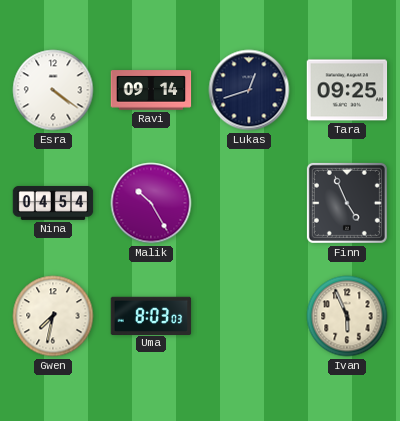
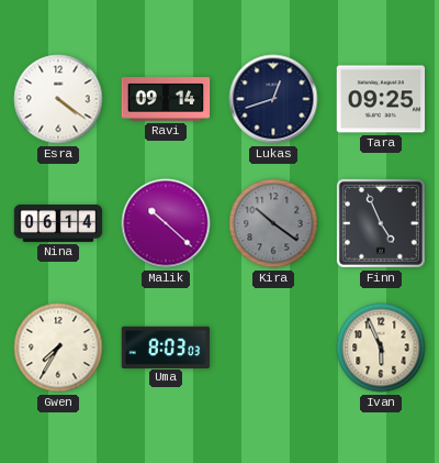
Nina: 04:54 -> 06:14
Malik: 10:25 -> 10:22
Kira: none -> 10:21
Gwen: 7:32 -> 7:35
